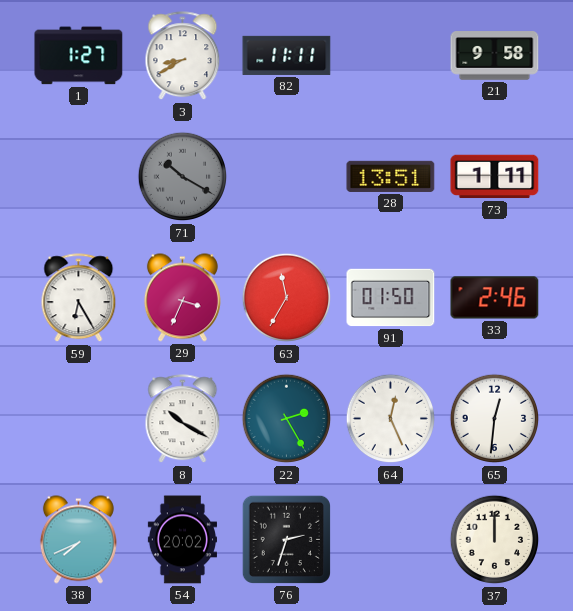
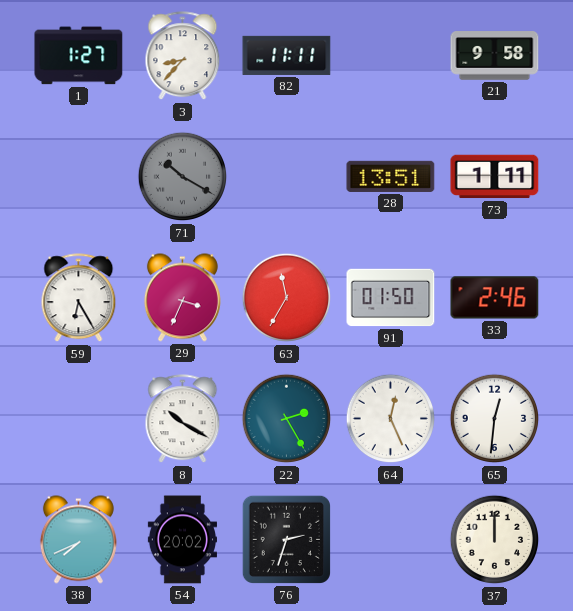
3: 8:40 -> 8:37
